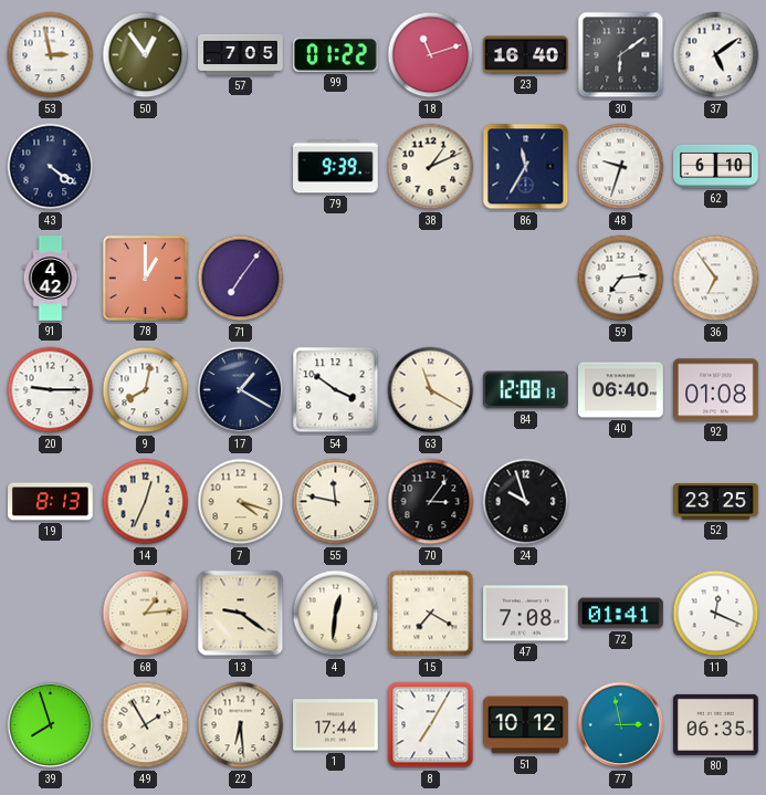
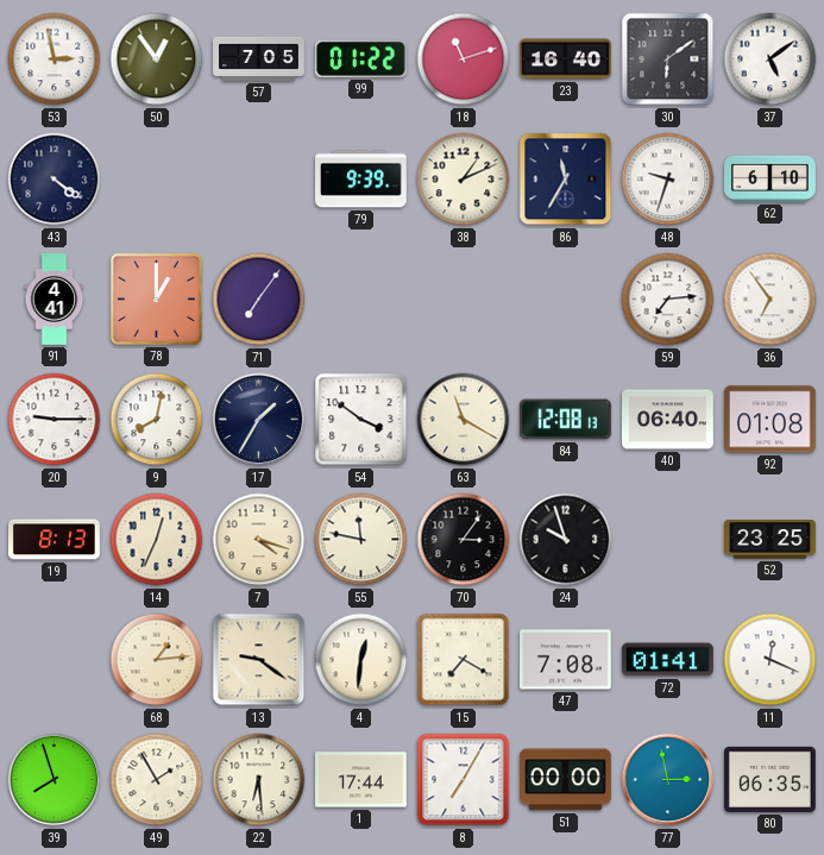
91: 4:42 -> 4:41
17: 1:20 -> 1:35
51: 10:12 -> 00:00
